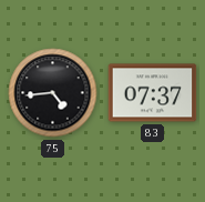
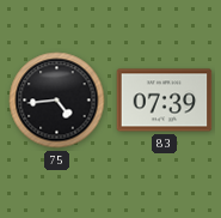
83: 07:37 -> 07:39
